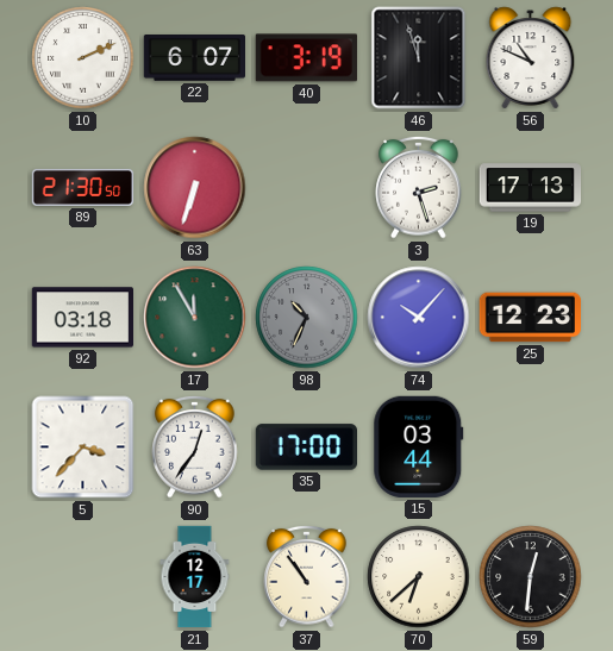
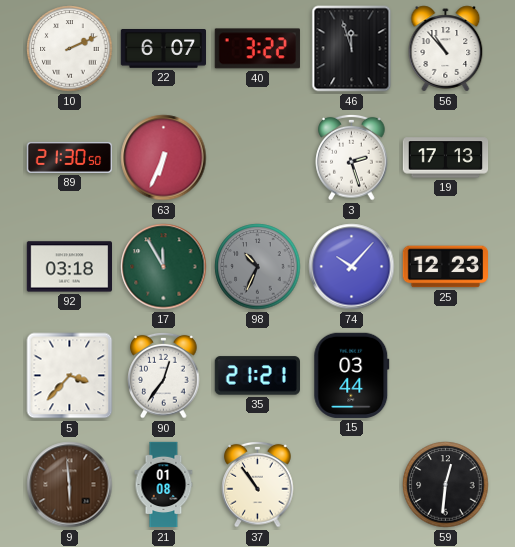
40: 3:19 -> 3:22
56: 10:49 -> 10:53
63: 6:33 -> 6:34
35: 17:00 -> 21:21
9: none -> 5:59
21: 12:17 -> 01:08
70: 6:38 -> none
